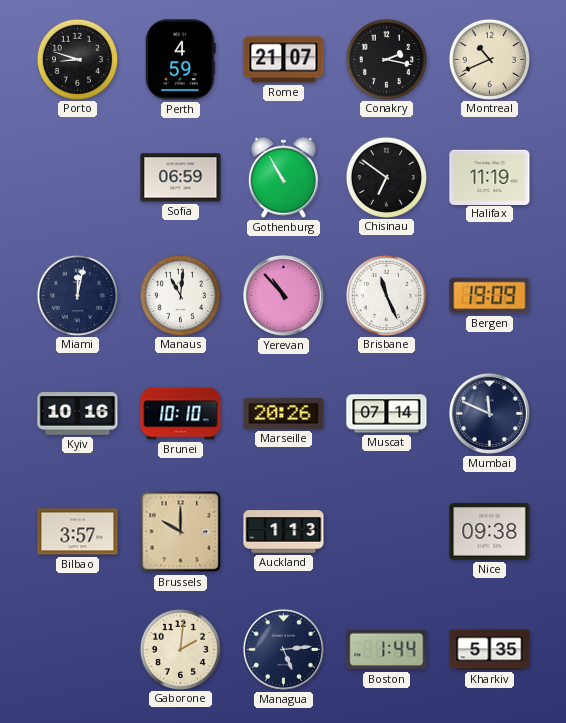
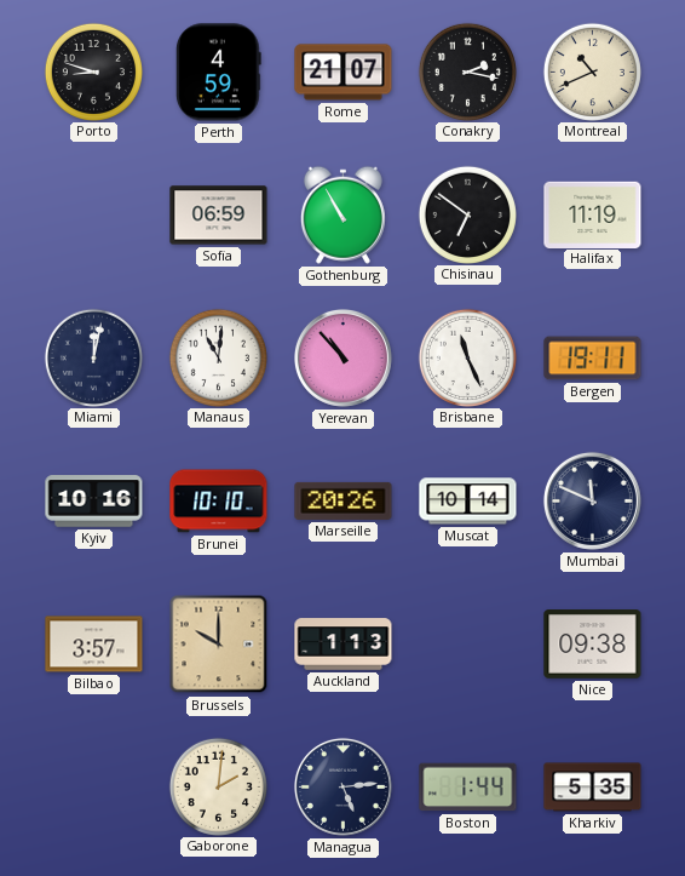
Bergen: 19:09 -> 19:11
Muscat: 07:14 -> 10:14
